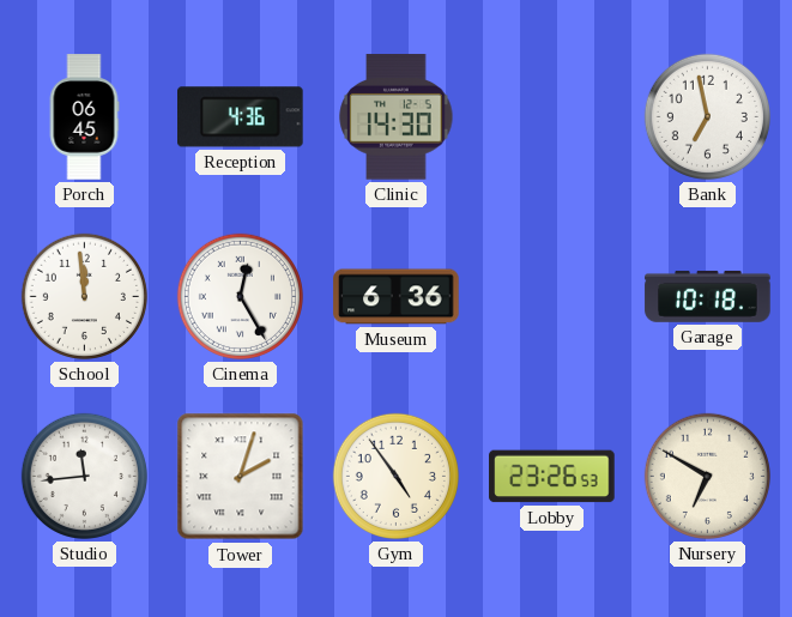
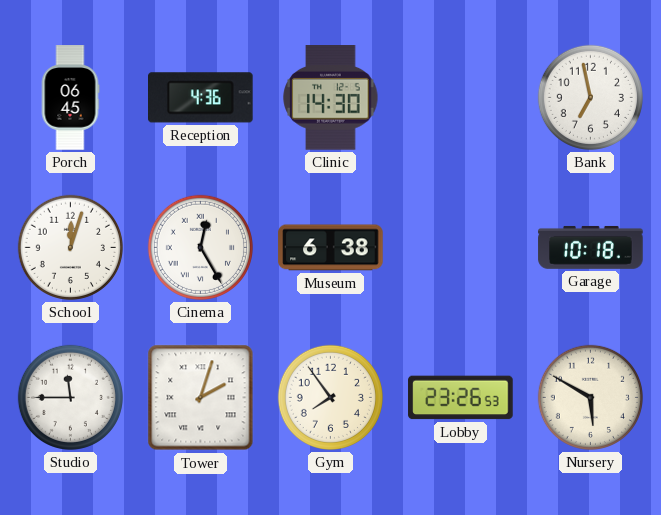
School: 11:59 -> 12:03
Museum: 6:36 -> 6:38
Studio: 11:44 -> 11:45
Gym: 4:54 -> 7:54
Nursery: 6:50 -> 5:50
